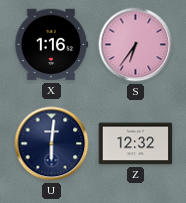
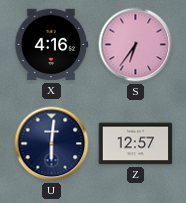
X: 1:16 -> 4:16
Z: 12:32 -> 12:57
